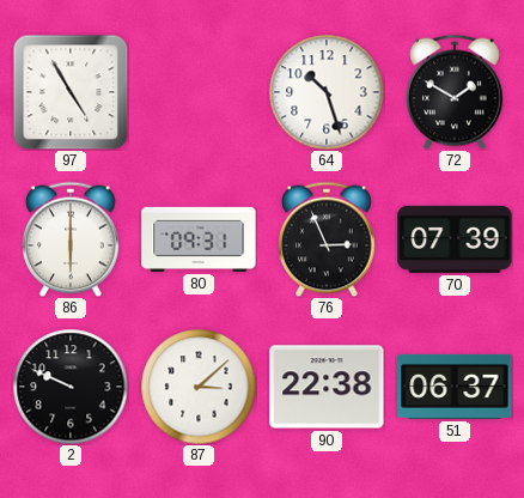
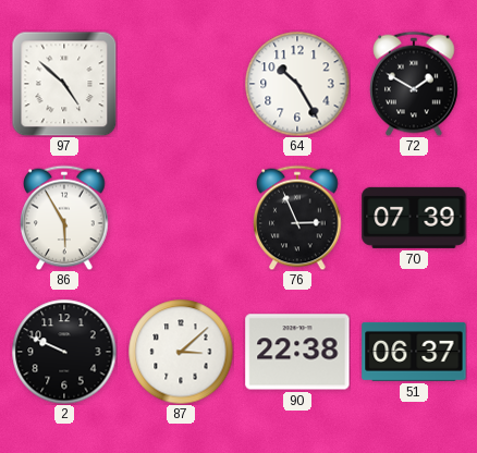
97: 4:55 -> 4:52
64: 10:27 -> 10:25
86: 6:00 -> 5:55
80: 09:31 -> none
